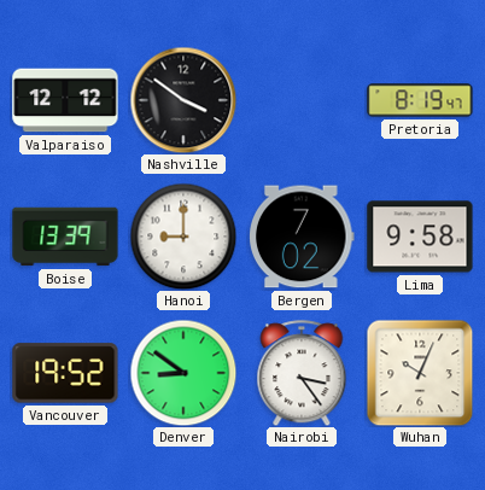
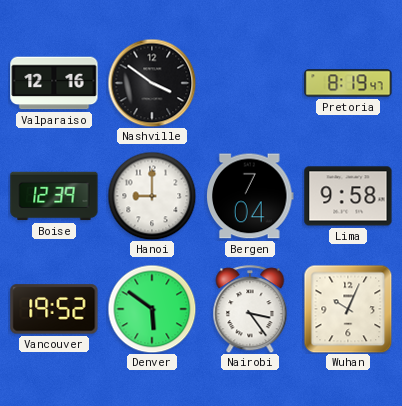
Valparaiso: 12:12 -> 12:16
Boise: 13:39 -> 12:39
Bergen: 7:02 -> 7:04
Denver: 8:51 -> 5:51
